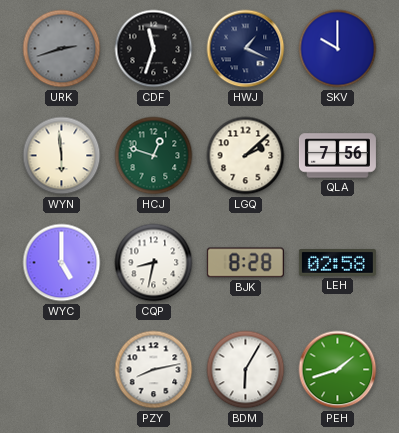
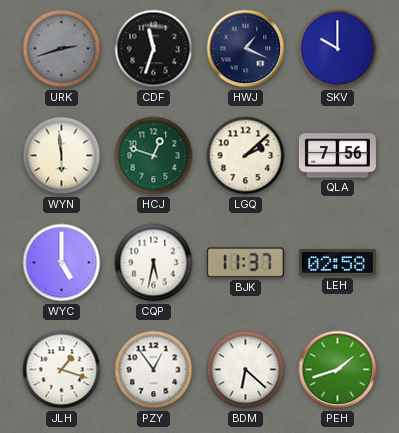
CQP: 8:32 -> 5:32
BJK: 8:28 -> 11:37
JLH: none -> 1:18
PZY: 8:13 -> 12:54
BDM: 6:05 -> 6:22
